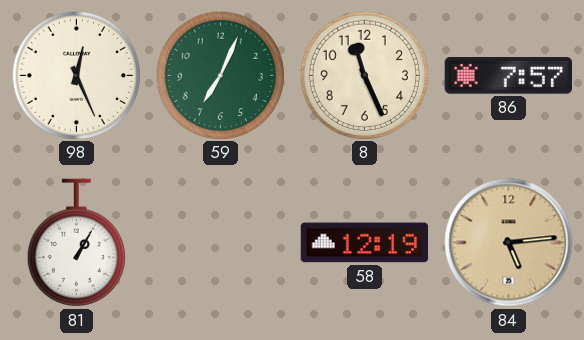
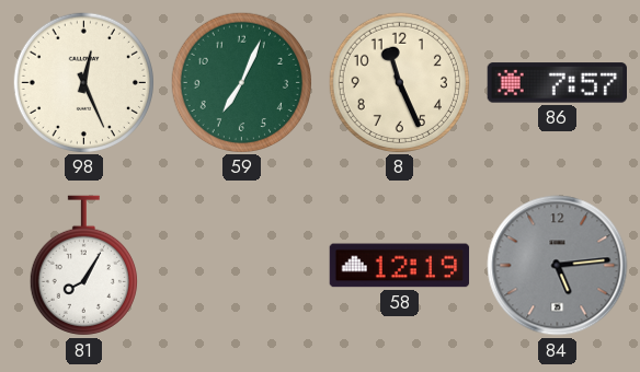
81: 1:05 -> 8:05
84 dial: champagne -> grey
